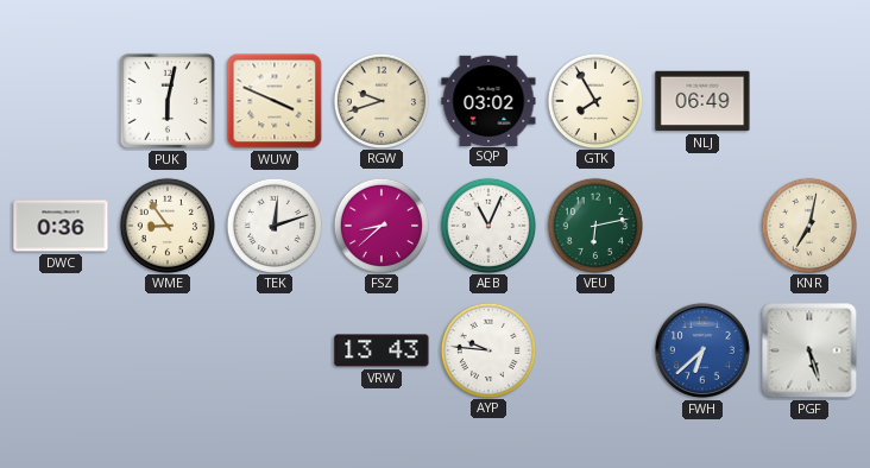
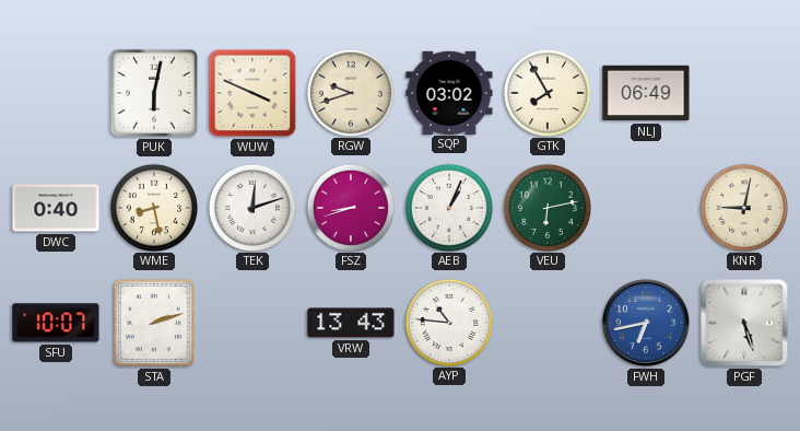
DWC: 0:36 -> 0:40
WME: 8:54 -> 8:28
FSZ: 8:38 -> 8:42
AEB: 11:04 -> 1:04
KNR: 7:02 -> 9:02
SFU: none -> 10:07
STA: none -> 2:12
AYP: 9:46 -> 10:46
FWH: 6:38 -> 6:43
